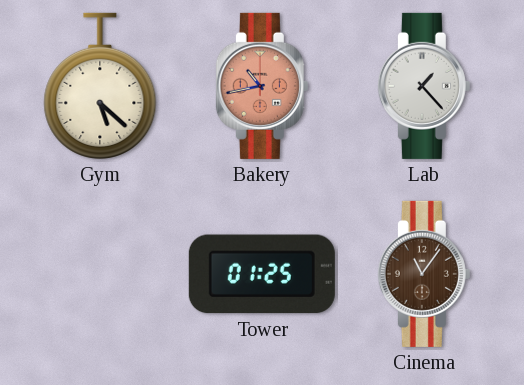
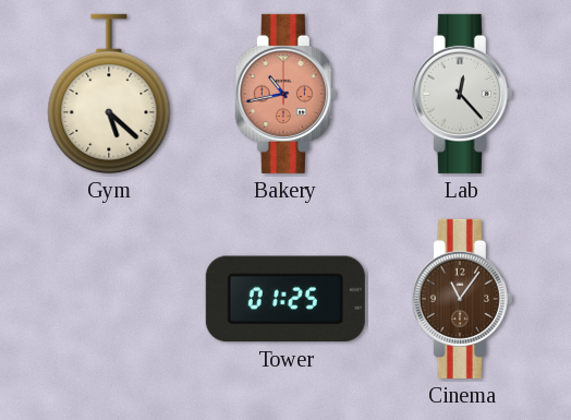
Lab: 1:23 -> 12:23
